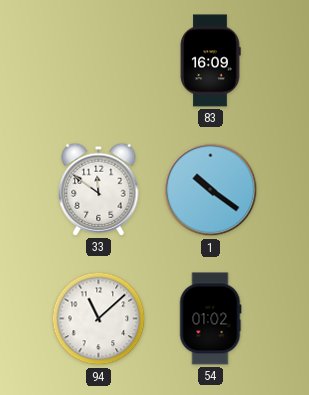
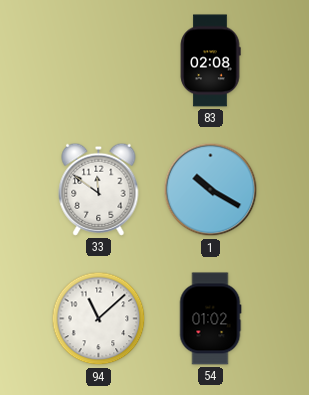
83: 16:09 -> 02:08
1: 10:21 -> 10:20
